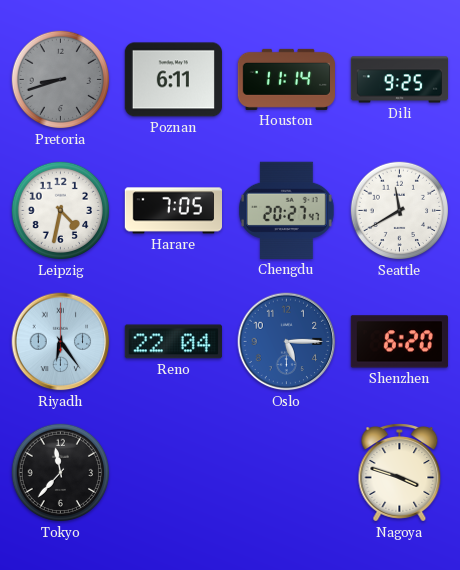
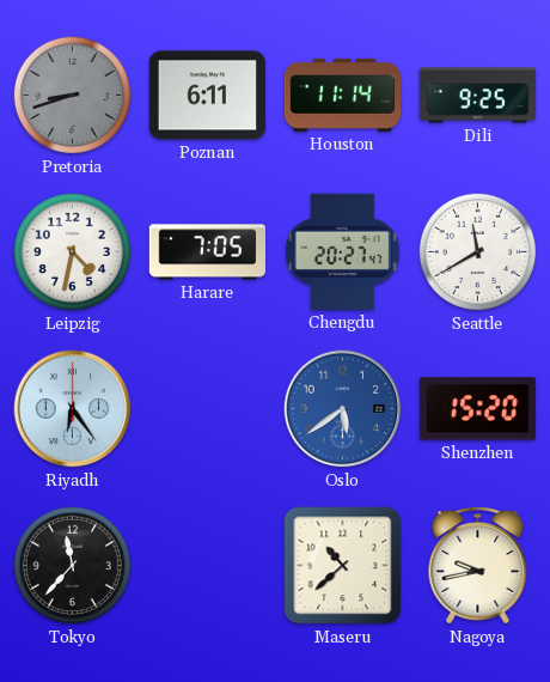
Reno: 22:04 -> none
Oslo: 5:15 -> 5:39
Shenzhen: 6:20 -> 15:20
Maseru: none -> 10:38
Nagoya: 3:48 -> 9:43
